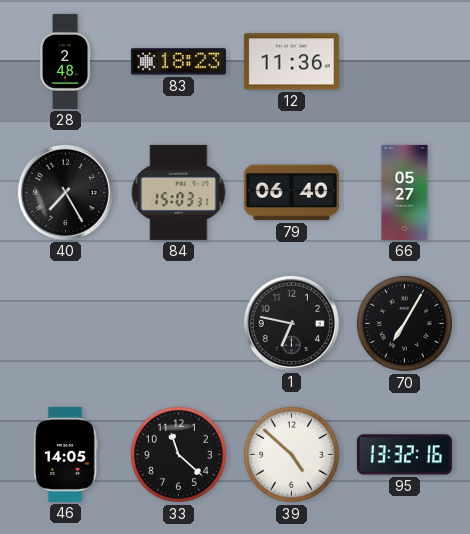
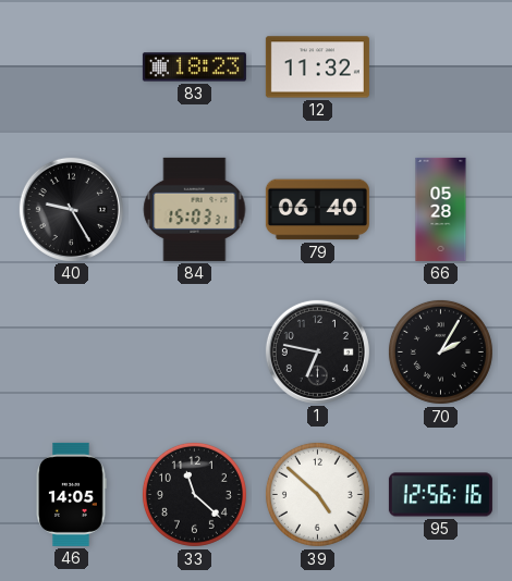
28: 2:48 -> none
12: 11:36 -> 11:32
40: 7:25 -> 9:25
66: 05:27 -> 05:28
70: 7:05 -> 2:05
95: 13:32 -> 12:56
